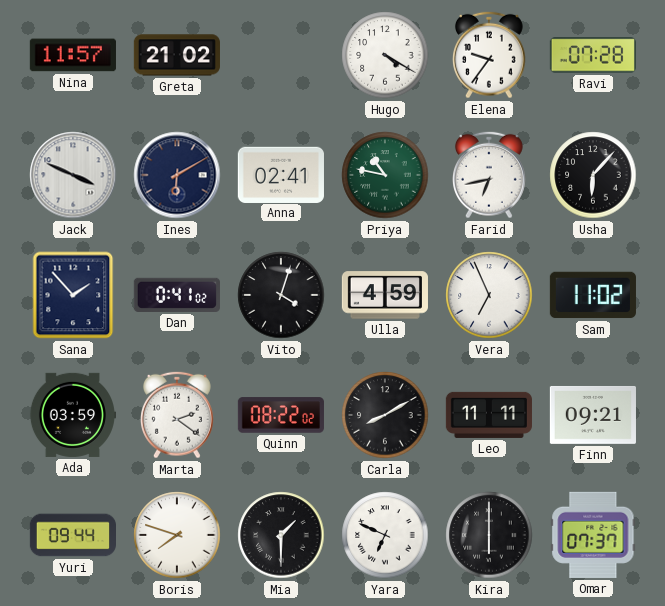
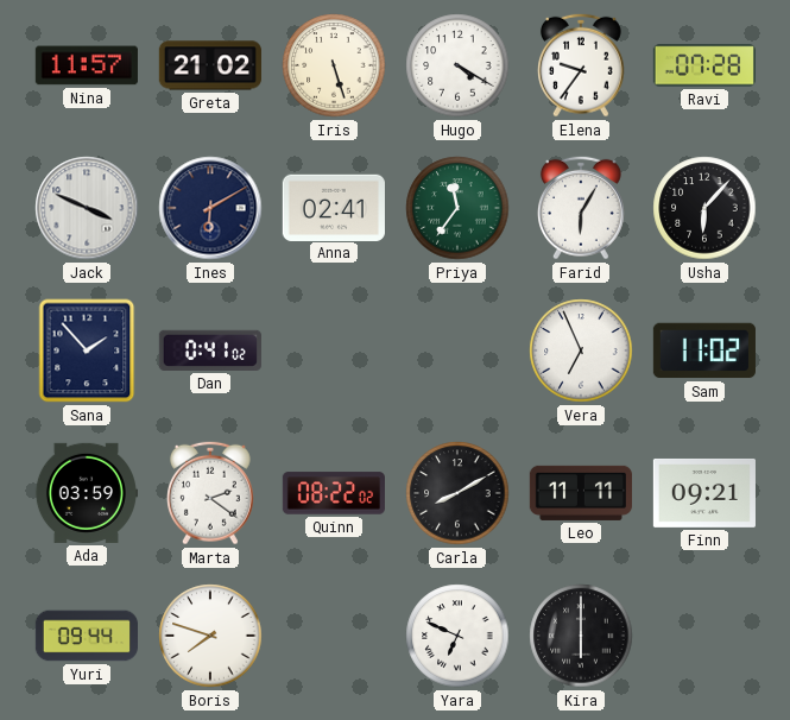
Iris: none -> 5:27
Priya: 10:47 -> 11:36
Farid: 6:43 -> 6:05
Vito: 4:03 -> none
Ulla: 4:59 -> none
Mia: 1:30 -> none
Omar: 07:37 -> none
